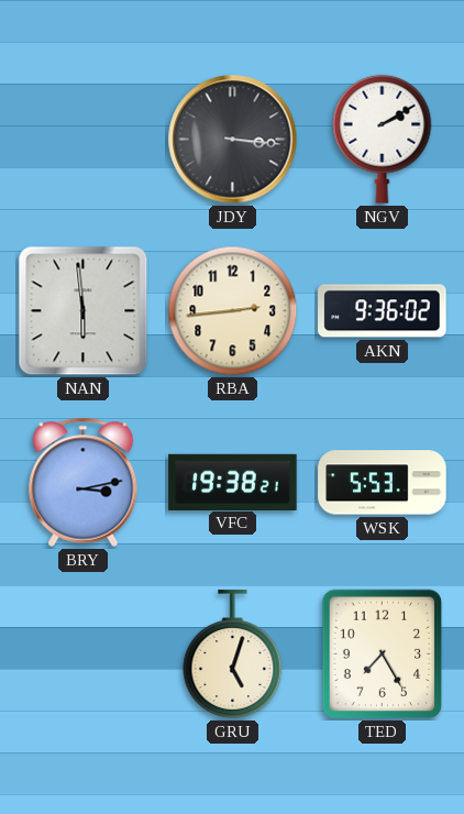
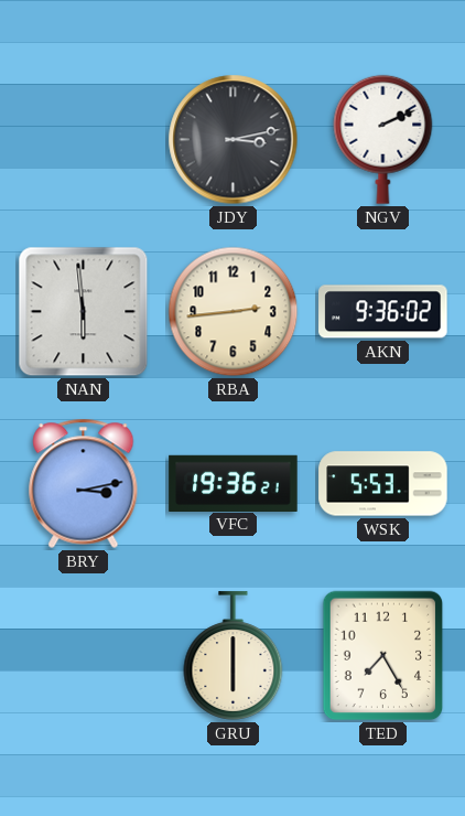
JDY: 3:16 -> 3:13
NGV: 2:10 -> 2:11
VFC: 19:38 -> 19:36
GRU: 5:03 -> 6:00
